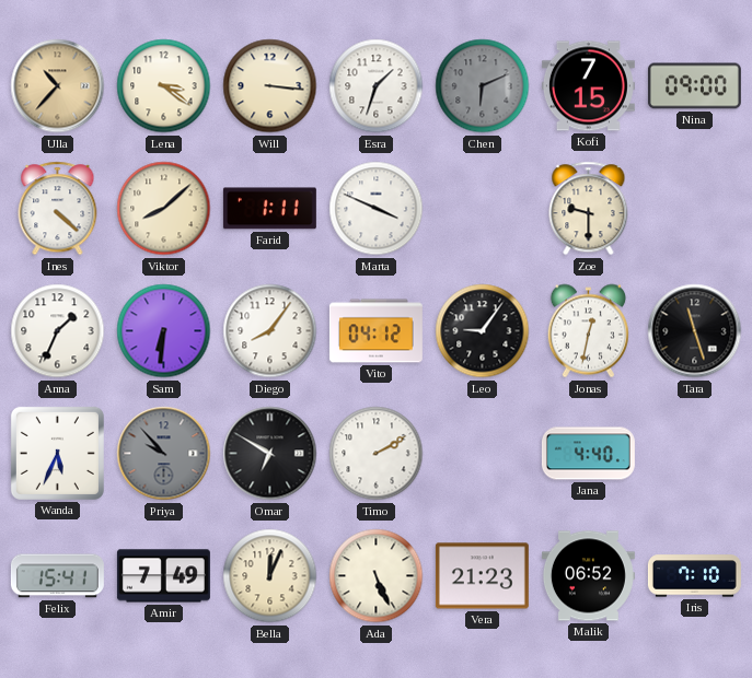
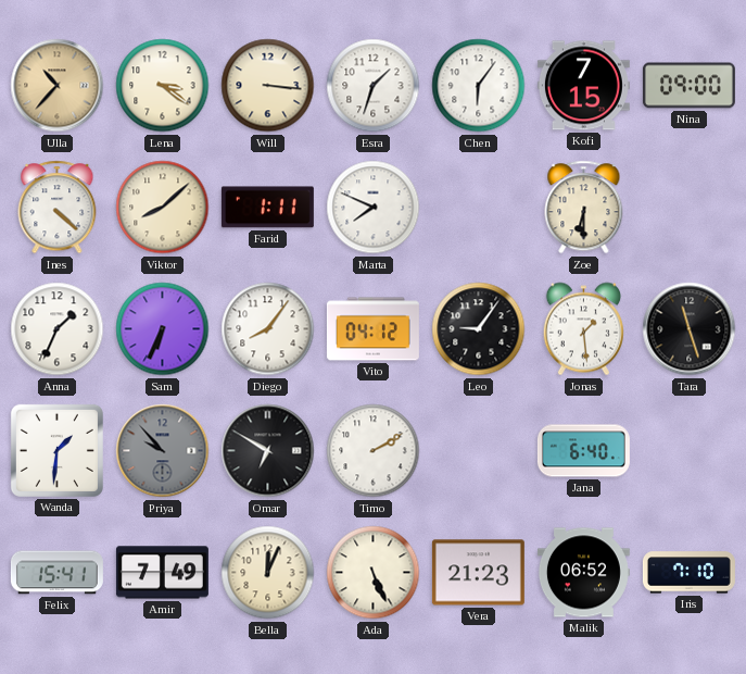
Chen: 6:11 -> 6:06
Chen dial: grey -> white
Marta: 3:49 -> 7:49
Zoe: 9:30 -> 6:30
Sam: 6:31 -> 6:34
Jonas: 12:32 -> 1:29
Wanda: 5:34 -> 1:31
Jana: 4:40 -> 6:40
